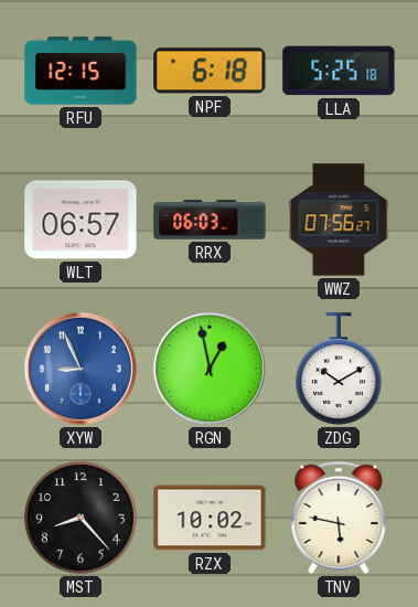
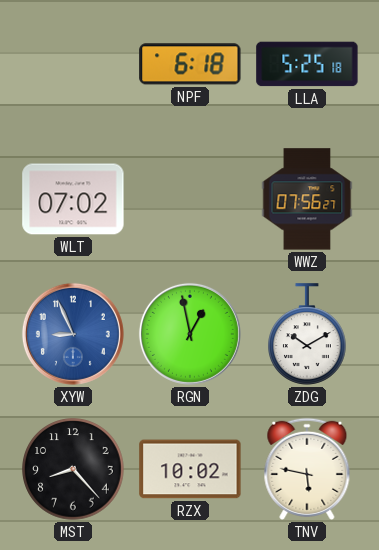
RFU: 12:15 -> none
WLT: 06:57 -> 07:02
RRX: 06:03 -> none
